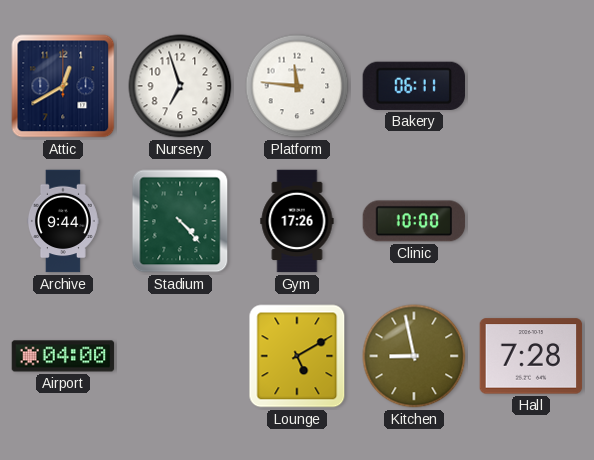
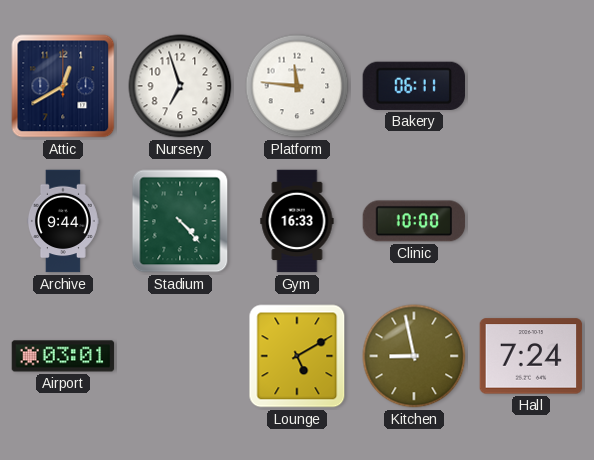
Gym: 17:26 -> 16:33
Airport: 04:00 -> 03:01
Hall: 7:28 -> 7:24
